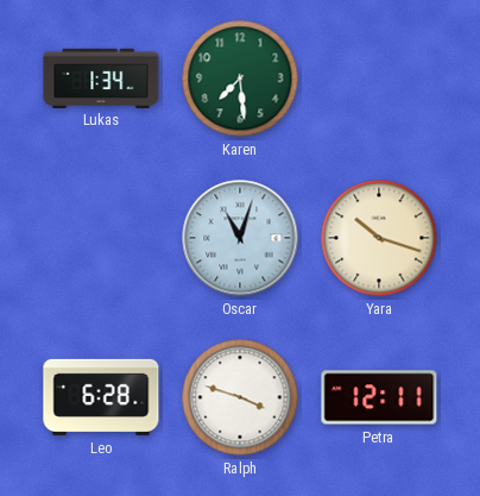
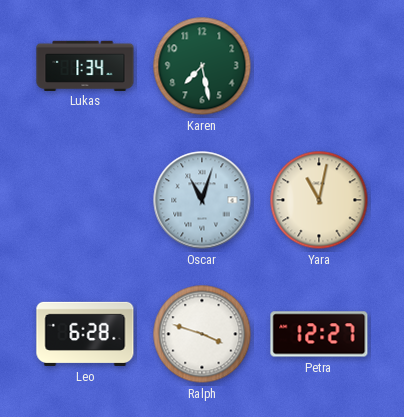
Karen: 7:29 -> 7:28
Yara: 10:18 -> 11:02
Petra: 12:11 -> 12:27
